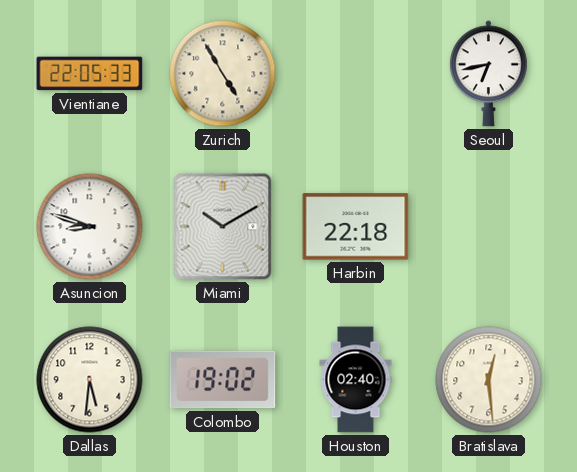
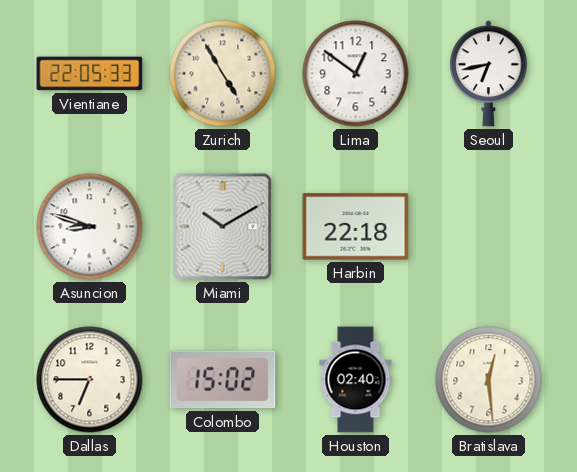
Lima: none -> 12:51
Dallas: 5:31 -> 6:45
Colombo: 19:02 -> 15:02
